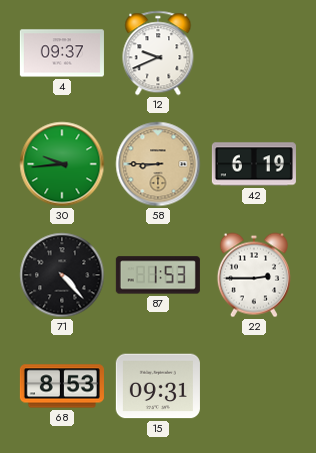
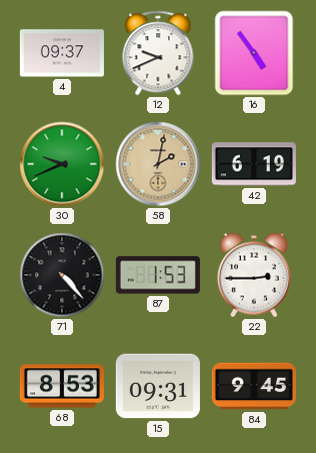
16: none -> 4:54
30: 9:44 -> 9:41
58: 8:45 -> 2:02
84: none -> 9:45
